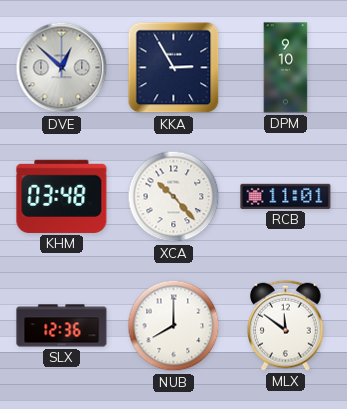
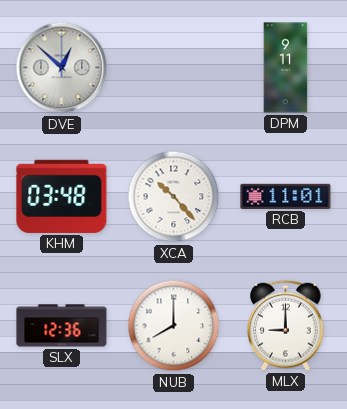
KKA: 2:55 -> none
DPM: 9:10 -> 9:11
MLX: 11:51 -> 9:00
